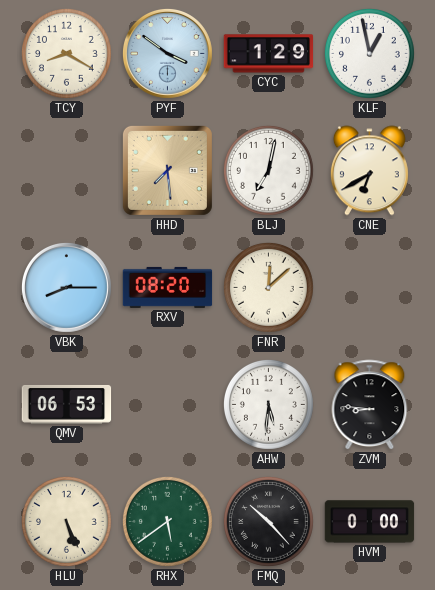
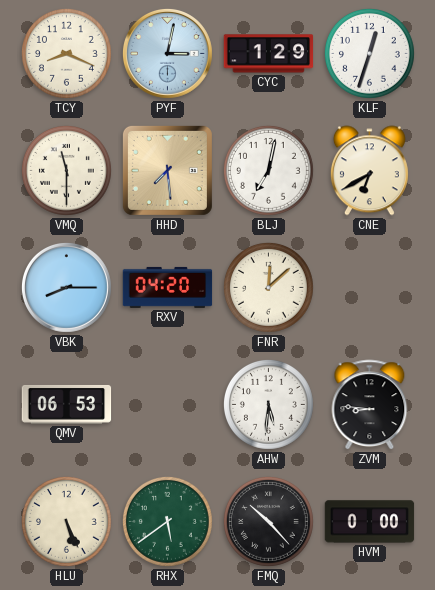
TCY: 8:20 -> 8:19
PYF: 3:51 -> 3:02
KLF: 12:58 -> 12:33
VMQ: none -> 11:30
RXV: 08:20 -> 04:20
